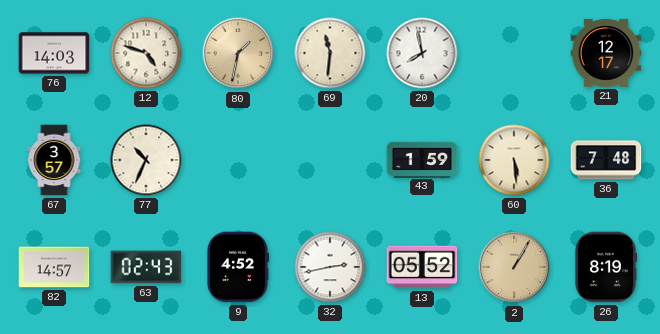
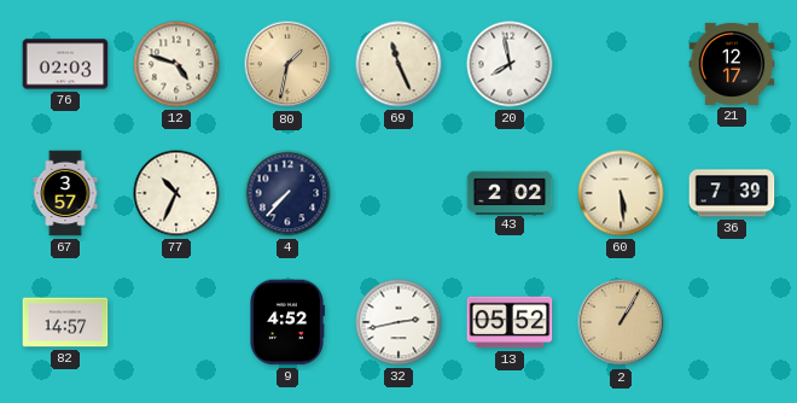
76: 14:03 -> 02:03
69: 11:31 -> 11:26
4: none -> 7:37
43: 1:59 -> 2:02
36: 7:48 -> 7:39
63: 02:43 -> none
26: 8:19 -> none
